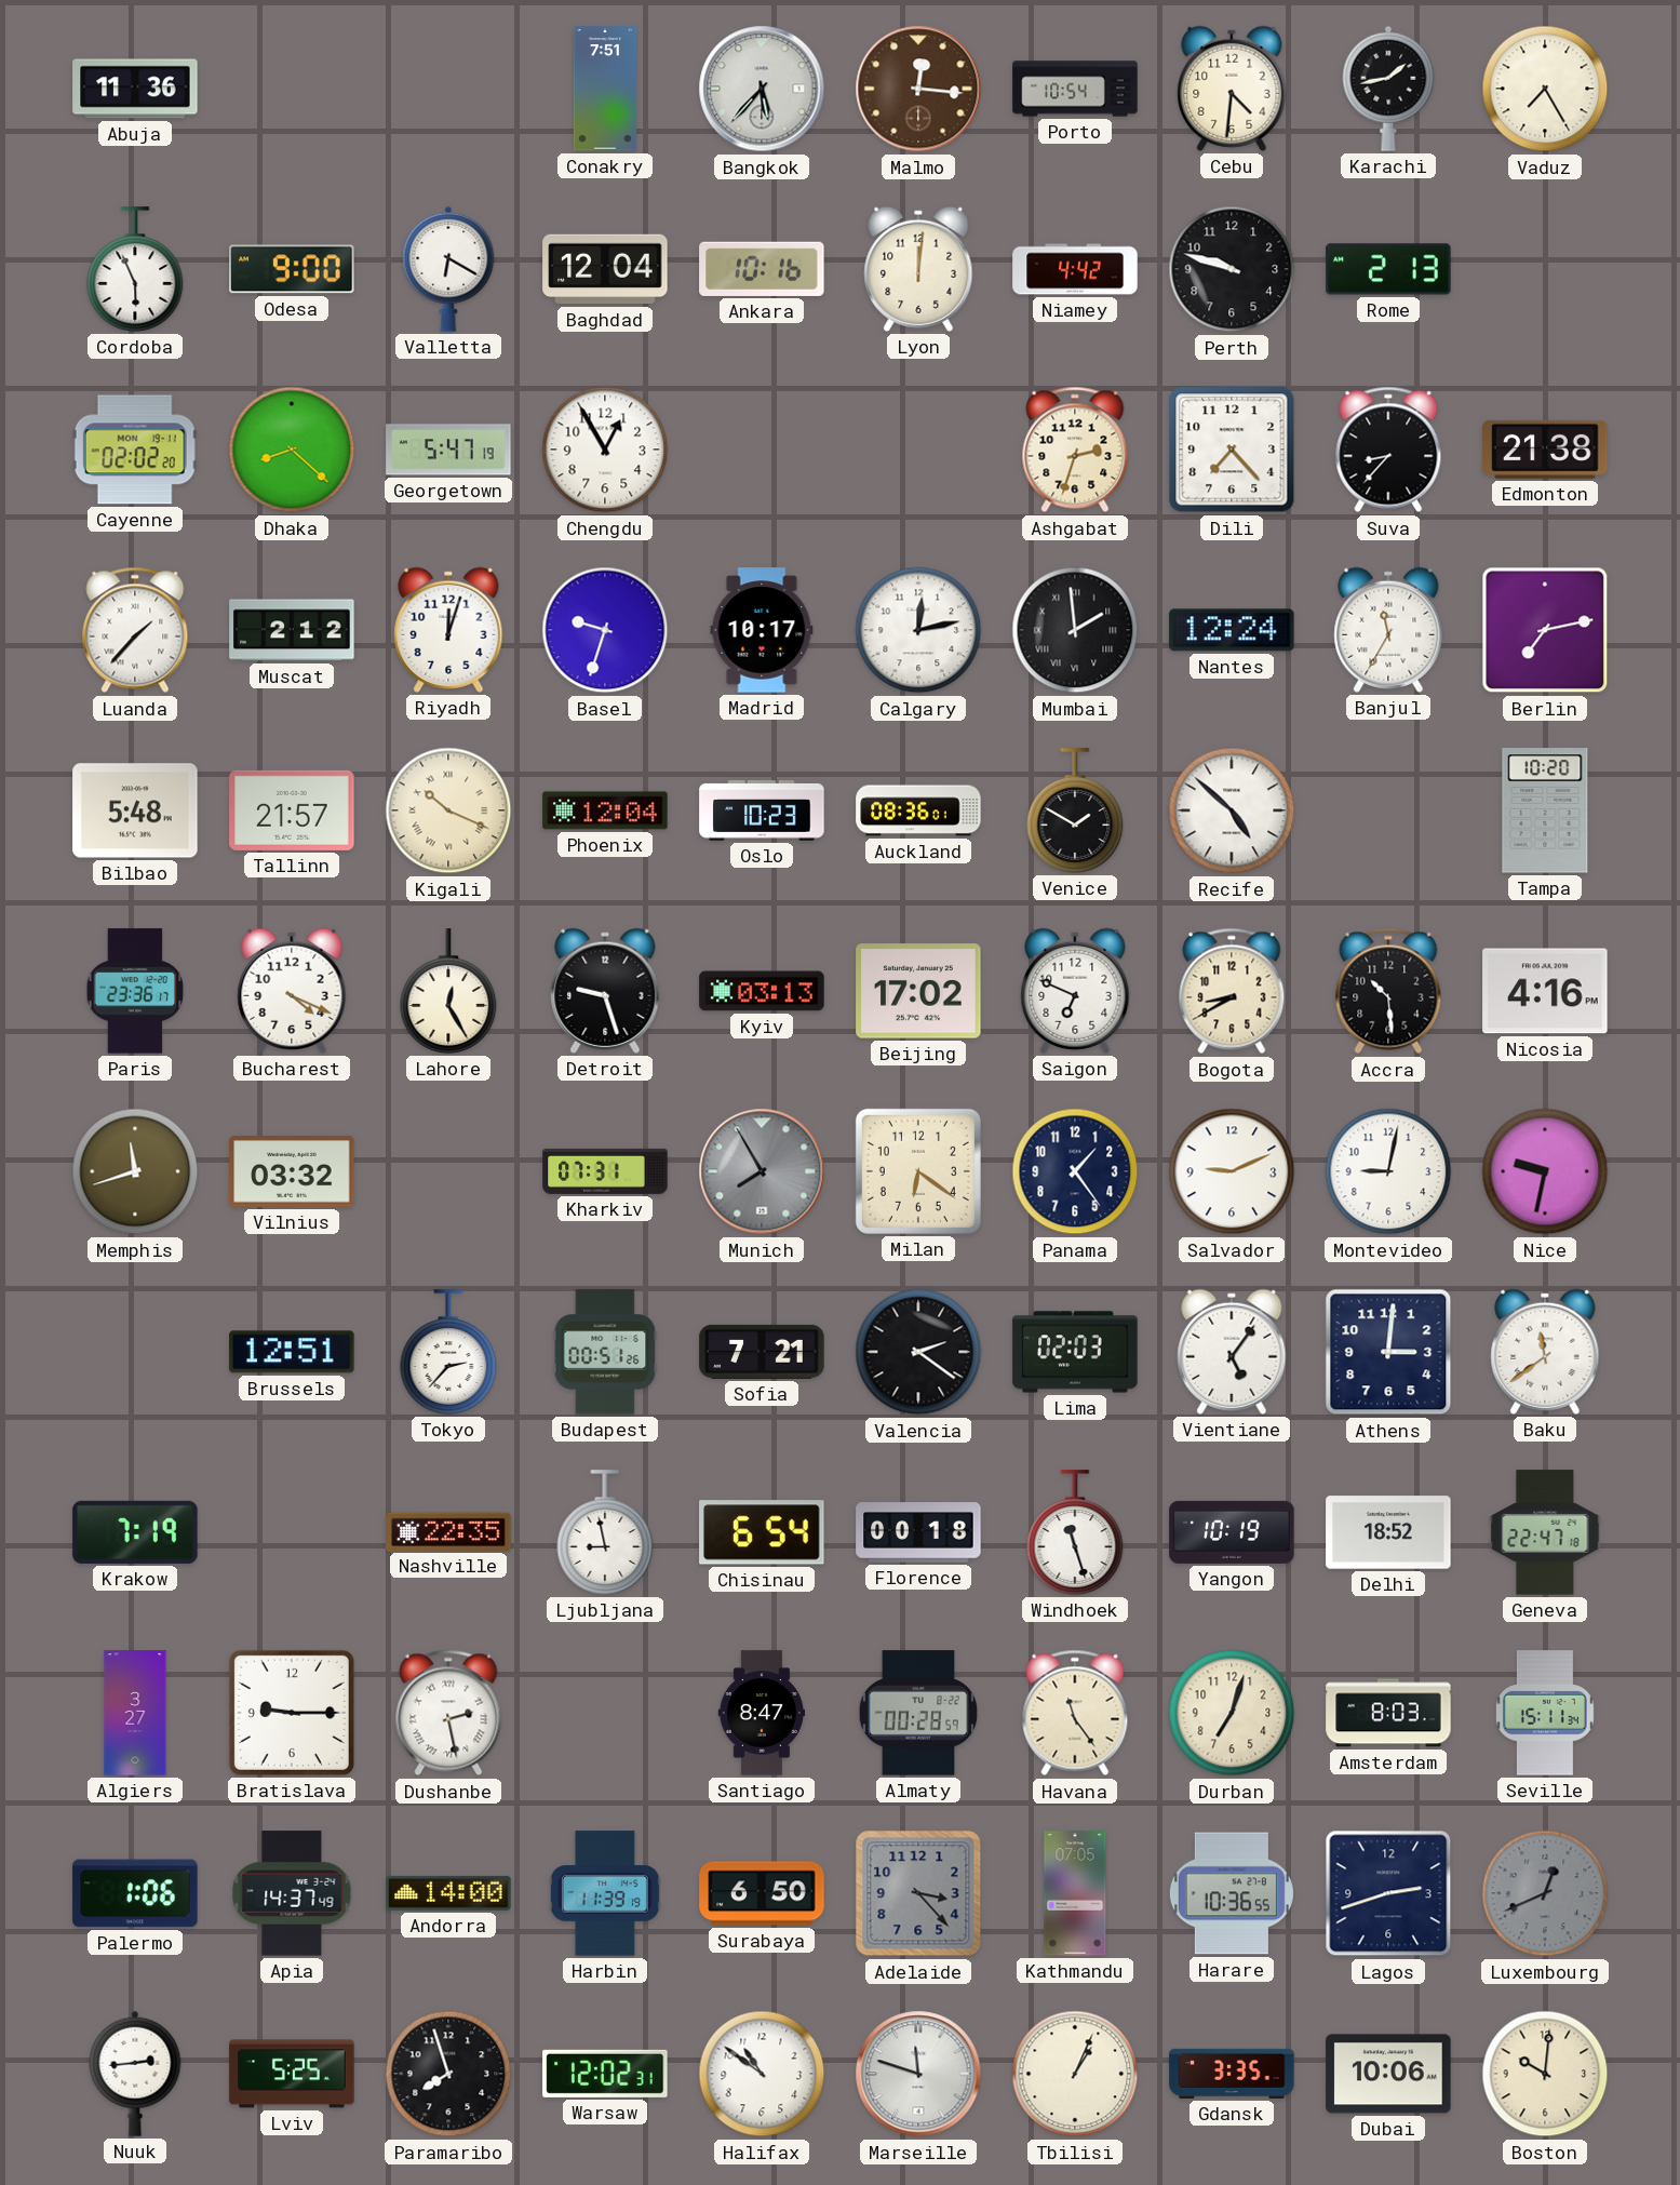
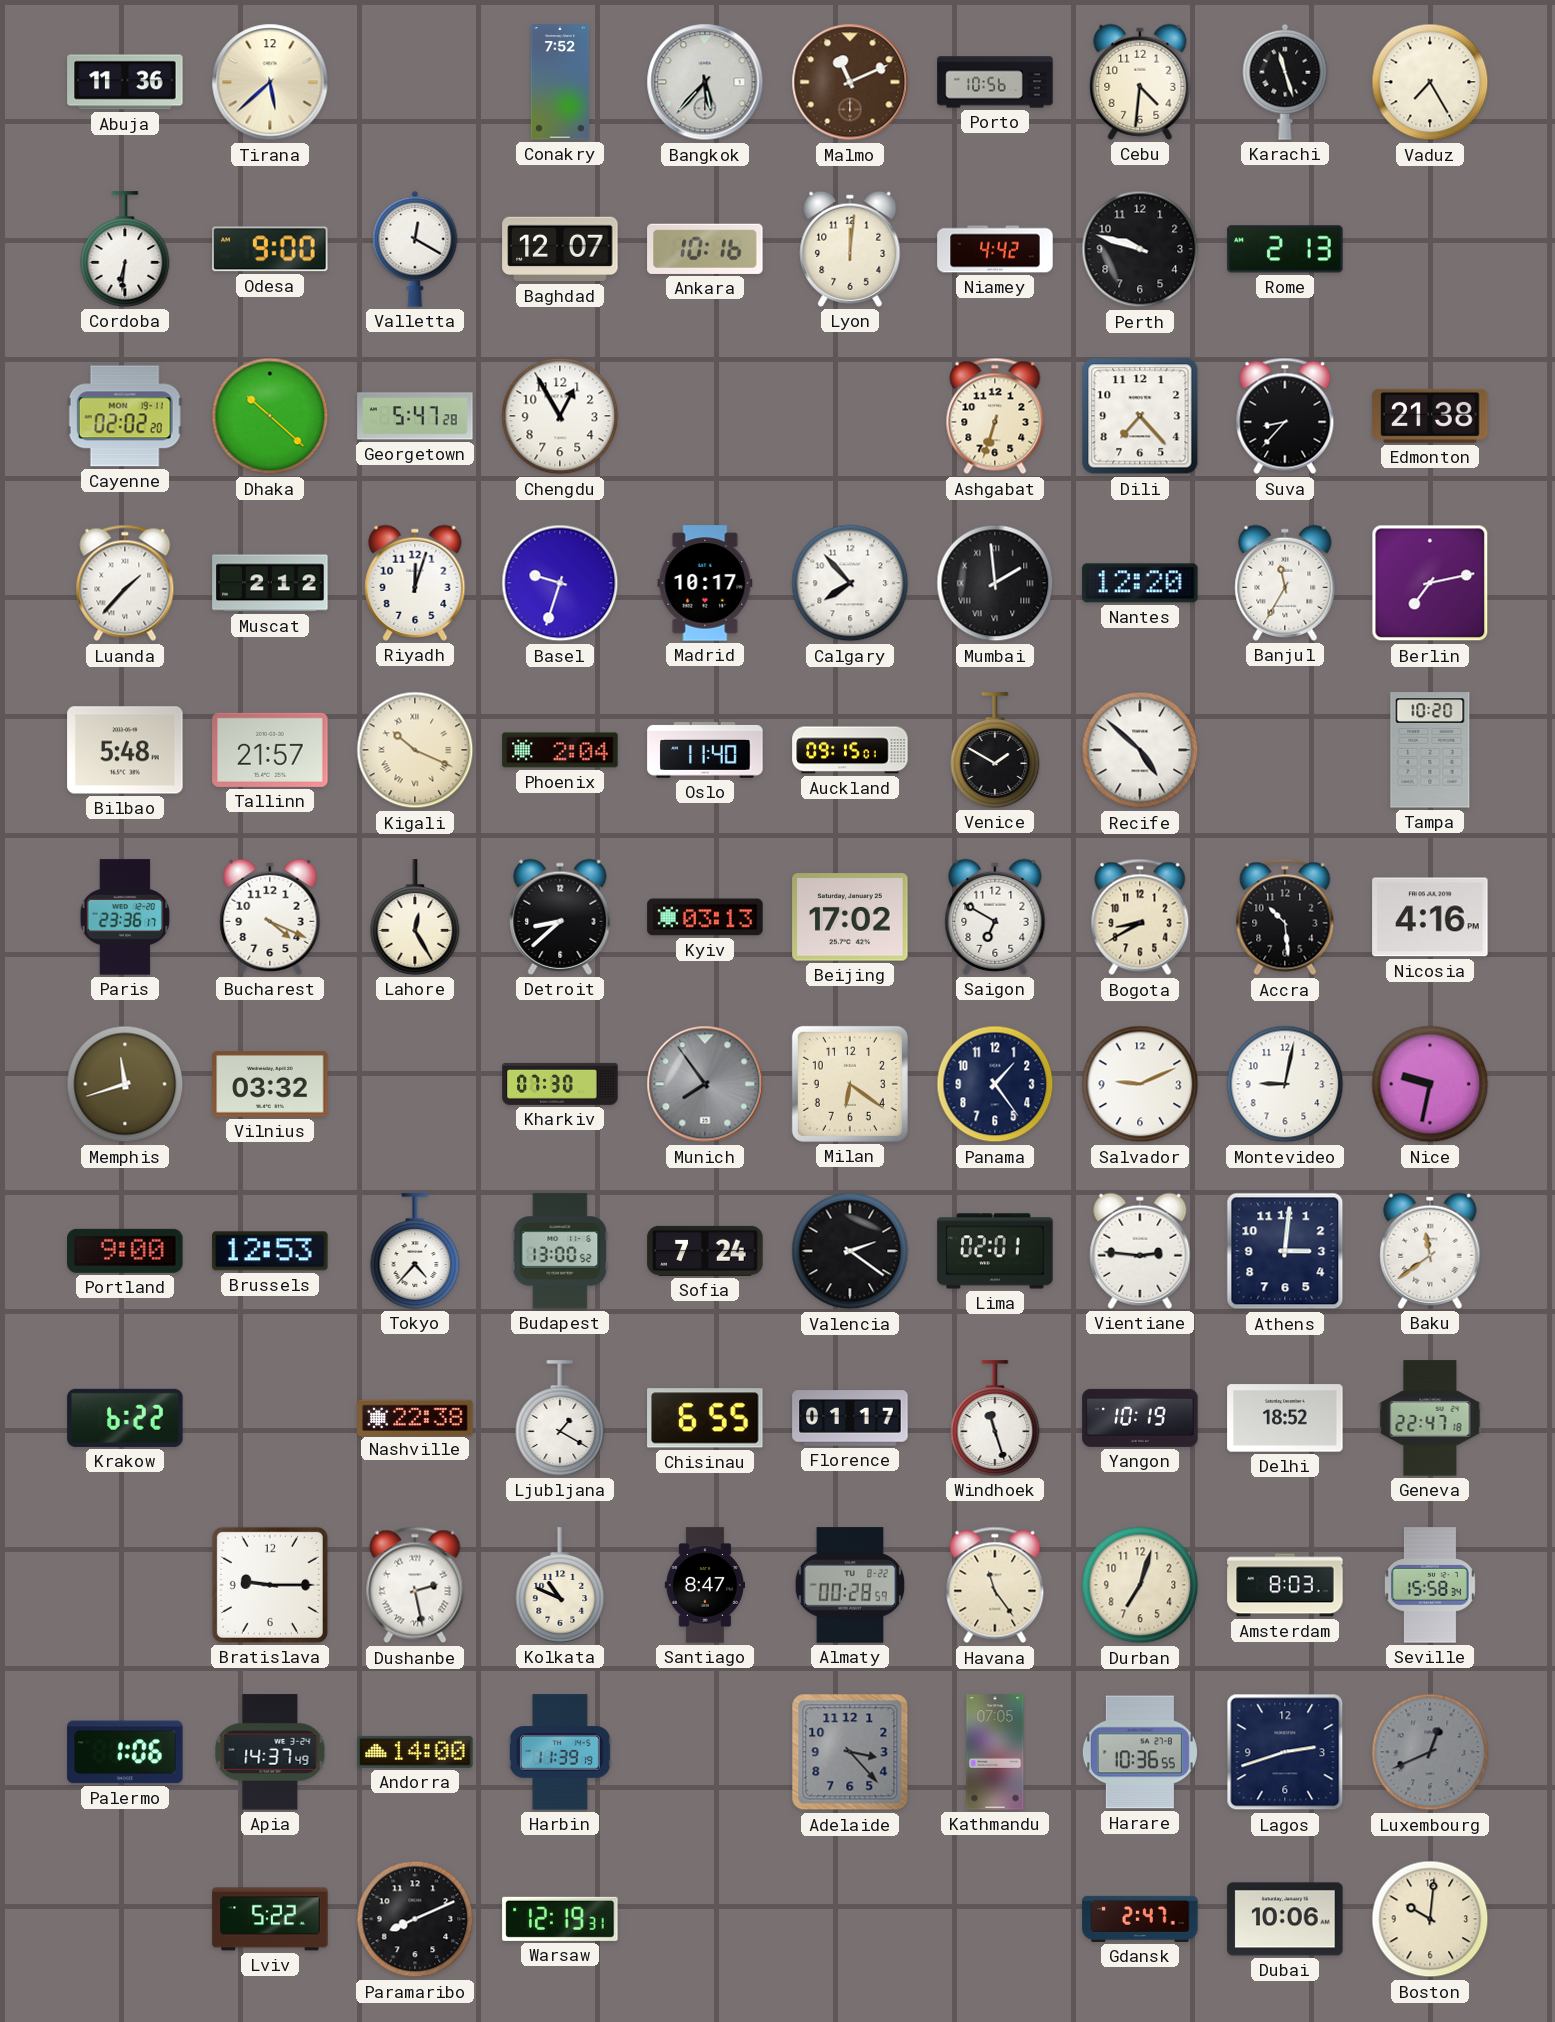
Tirana: none -> 5:38
Conakry: 7:51 -> 7:52
Malmo: 12:16 -> 11:11
Porto: 10:54 -> 10:56
Karachi: 1:43 -> 11:27
Cordoba: 5:56 -> 6:31
Valletta: 6:20 -> 12:20
Baghdad: 12:04 -> 12:07
Dhaka: 8:22 -> 10:22
Georgetown: 5:47:19 -> 5:47:28
Ashgabat: 2:33 -> 6:33
Calgary: 12:13 -> 7:53
Nantes: 12:24 -> 12:20
Phoenix: 12:04 -> 2:04
Oslo: 10:23 -> 11:40
Auckland: 08:36 -> 09:15
Detroit: 9:27 -> 8:38
Saigon: 6:49 -> 6:50
Kharkiv: 07:31 -> 07:30
Munich: 7:55 -> 7:54
Portland: none -> 9:00
Brussels: 12:51 -> 12:53
Tokyo: 2:37 -> 4:37
Budapest: 00:51 -> 13:00
Sofia: 7:21 -> 7:24
Lima: 02:03 -> 02:01
Vientiane: 5:06 -> 2:46
Krakow: 7:19 -> 6:22
Nashville: 22:35 -> 22:38
Ljubljana: 8:58 -> 1:20
Chisinau: 6:54 -> 6:55
Florence: 00:18 -> 01:17
Algiers: 3:27 -> none
Kolkata: none -> 10:49
Seville: 15:11 -> 15:58
Surabaya: 6:50 -> none
Nuuk: 2:44 -> none
Lviv: 5:25 -> 5:22
Paramaribo: 7:57 -> 8:11
Warsaw: 12:02 -> 12:19
Halifax: 10:51 -> none
Marseille: 11:48 -> none
Tbilisi: 1:04 -> none
Gdansk: 3:35 -> 2:47
